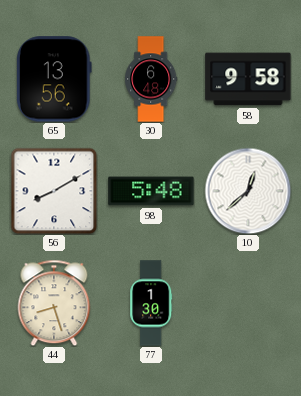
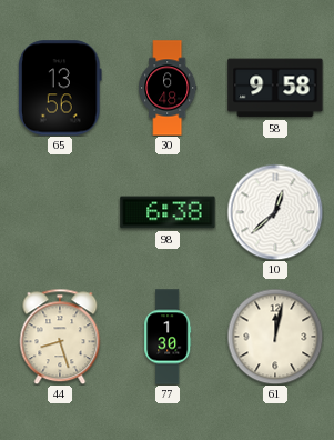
56: 8:10 -> none
98: 5:48 -> 6:38
61: none -> 12:02
